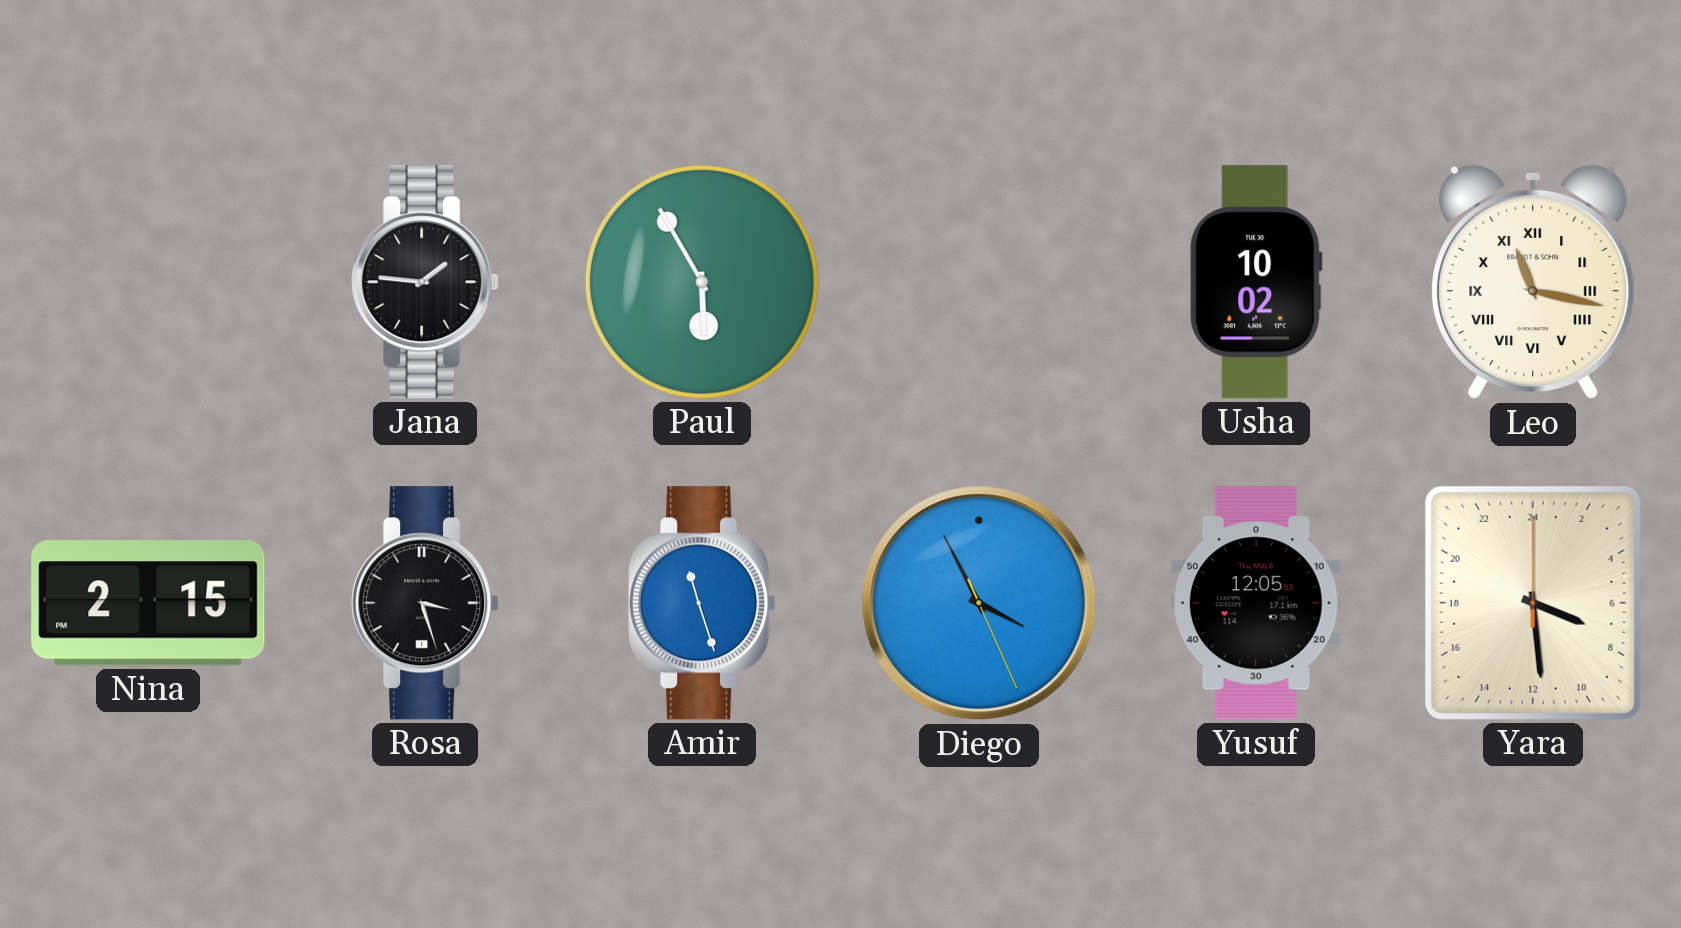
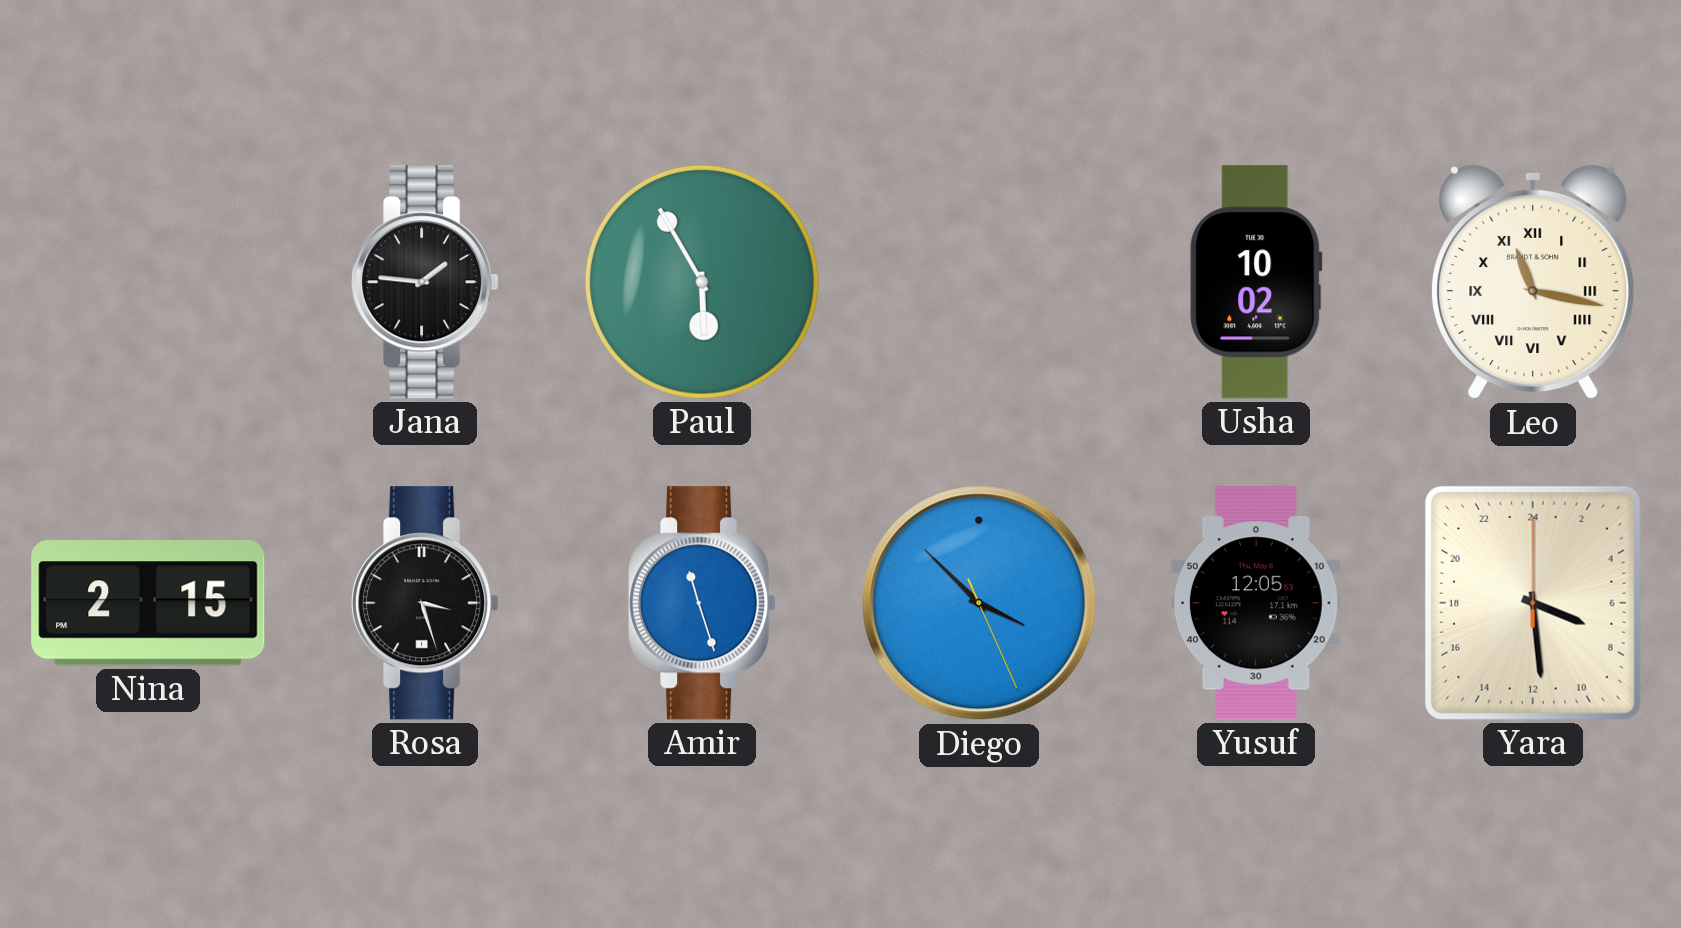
Diego: 3:55 -> 3:52
